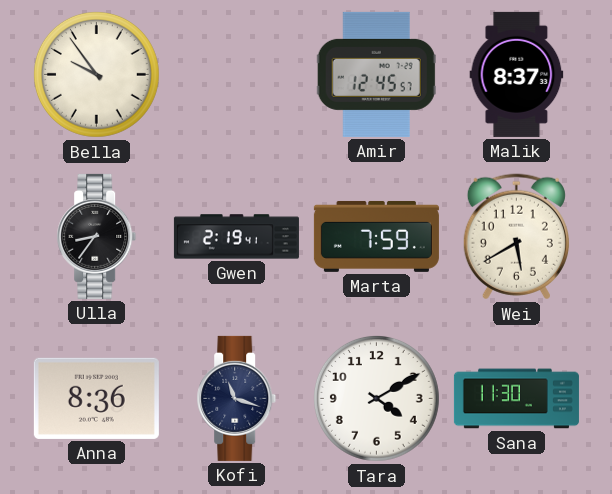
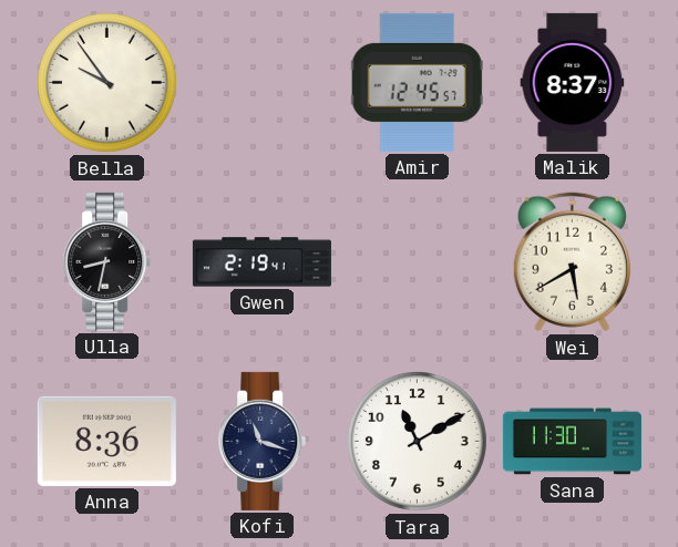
Ulla: 8:36 -> 8:32
Marta: 7:59 -> none
Tara: 4:10 -> 11:10
